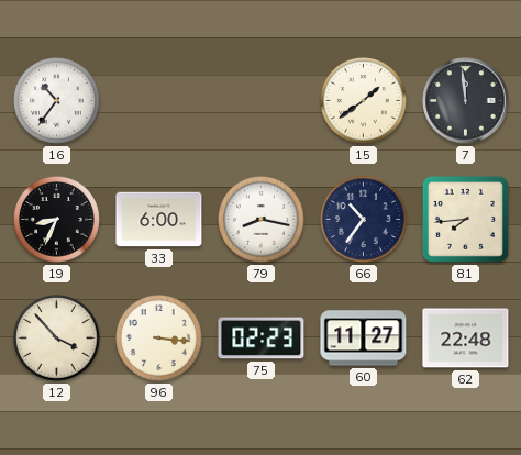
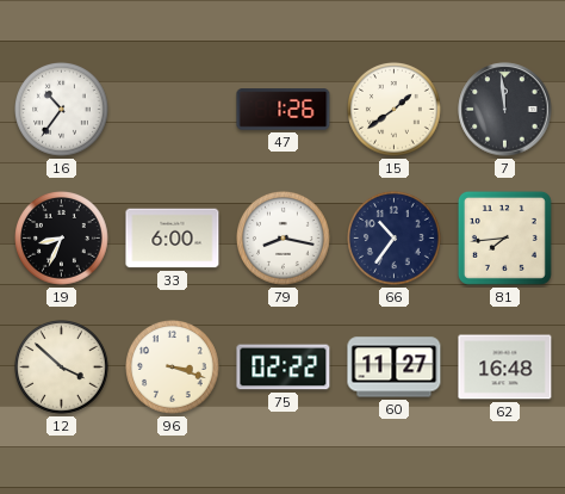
47: none -> 1:26
12: 3:53 -> 3:52
96: 3:16 -> 3:18
75: 02:23 -> 02:22
62: 22:48 -> 16:48
